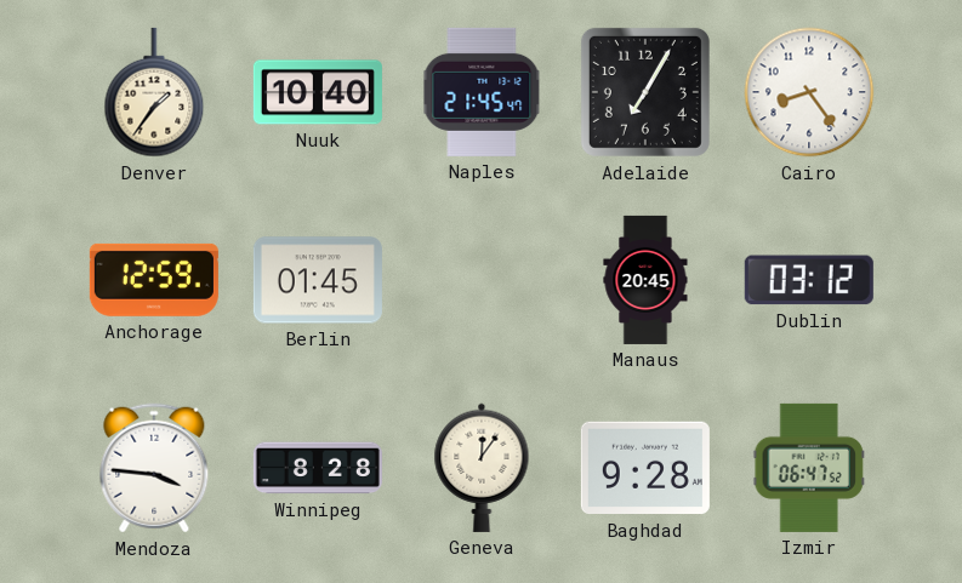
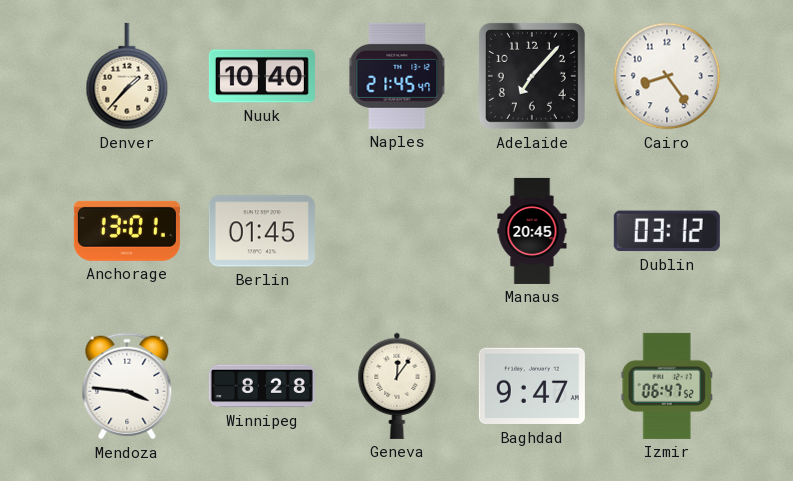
Denver: 1:36 -> 1:37
Adelaide: 7:05 -> 7:07
Anchorage: 12:59 -> 13:01
Baghdad: 9:28 -> 9:47
